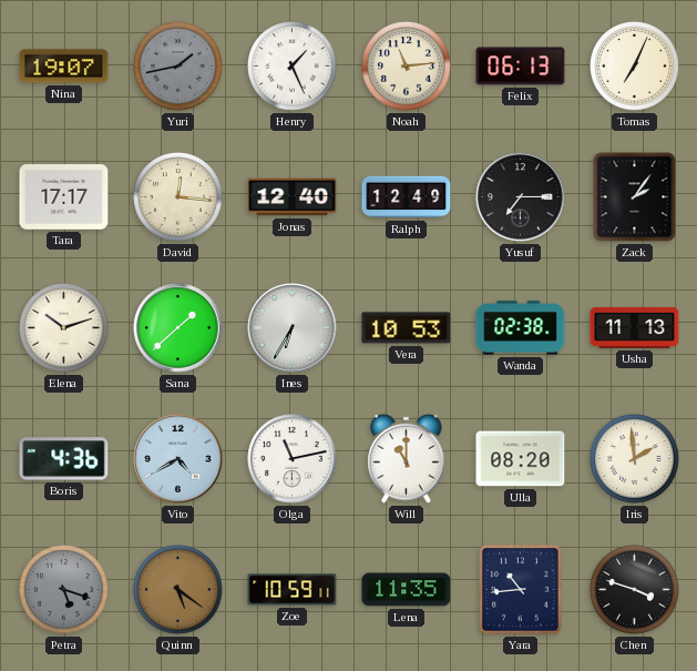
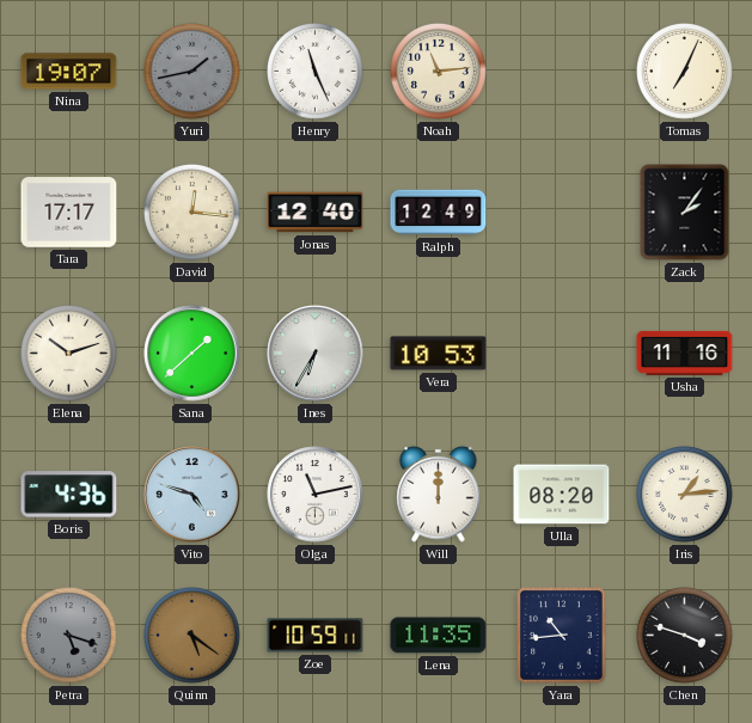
Henry: 1:26 -> 11:26
Felix: 06:13 -> none
Yusuf: 7:15 -> none
Wanda: 02:38 -> none
Usha: 11:13 -> 11:16
Vito: 4:40 -> 4:48
Will: 11:00 -> 12:00
Iris: 1:59 -> 1:14
